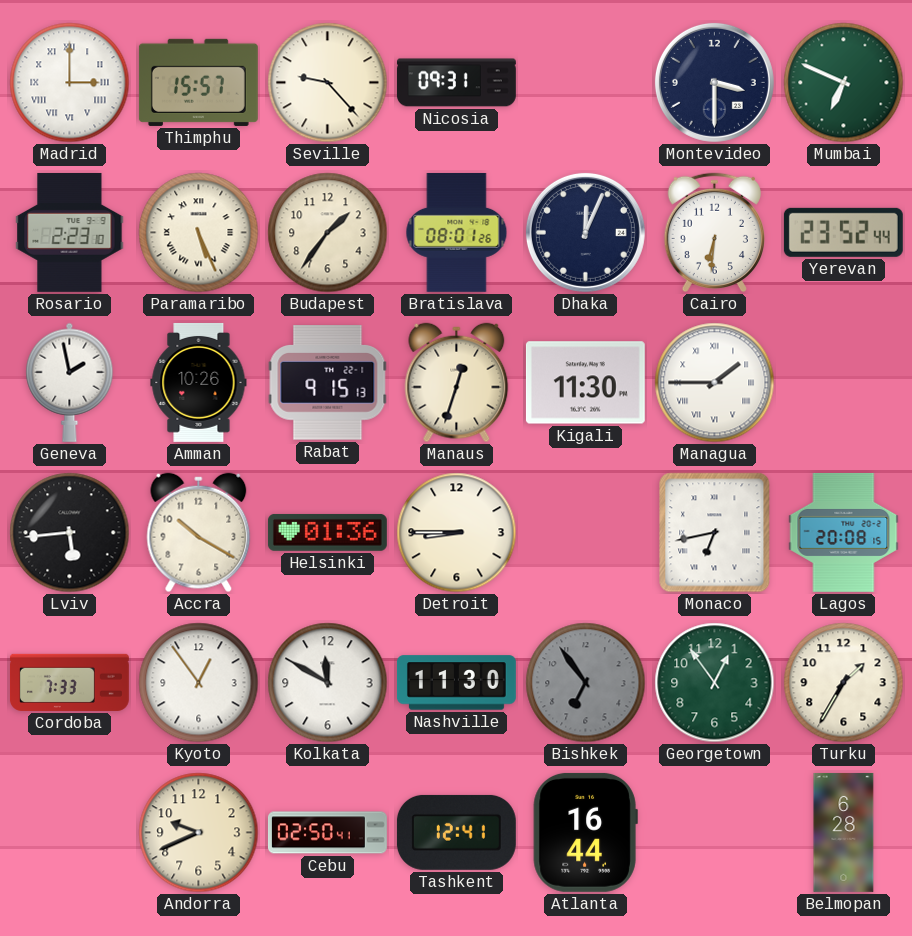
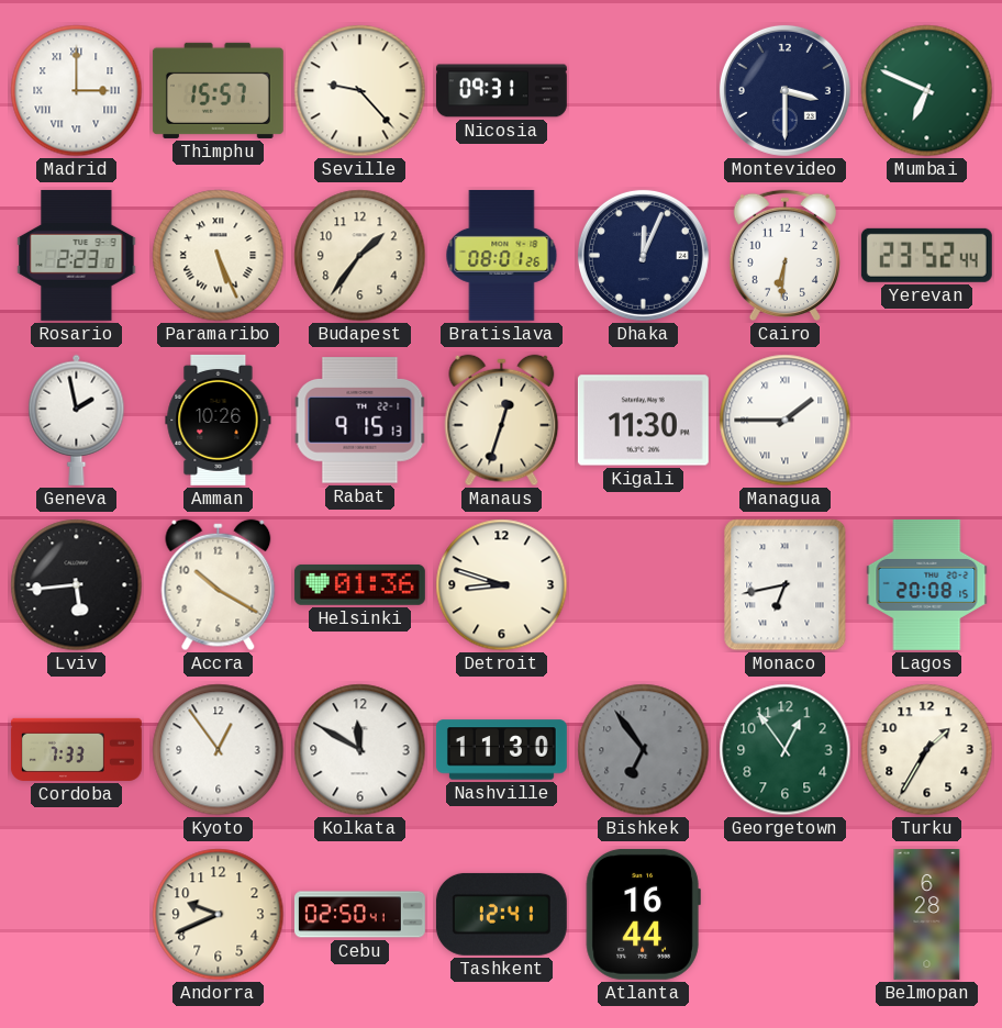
Detroit: 8:45 -> 8:48
